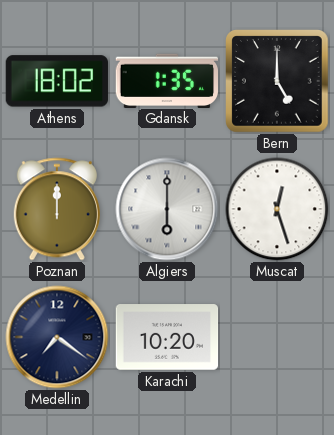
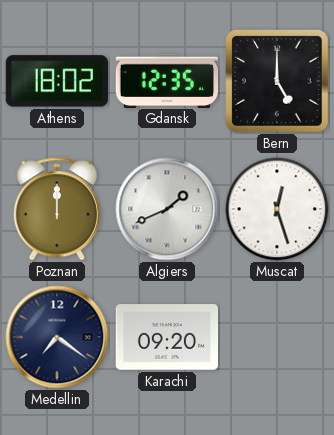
Gdansk: 1:35 -> 12:35
Algiers: 6:00 -> 1:41
Karachi: 10:20 -> 09:20
